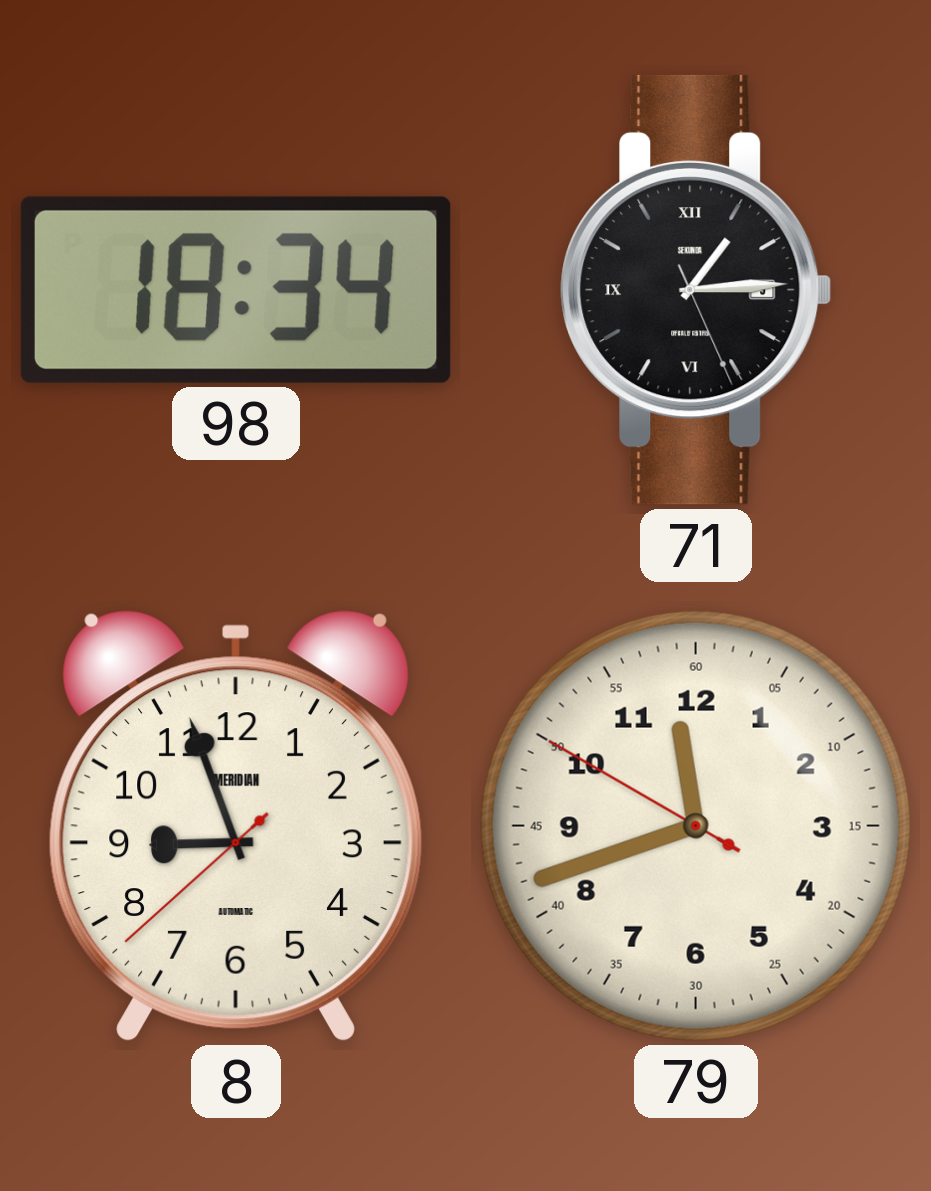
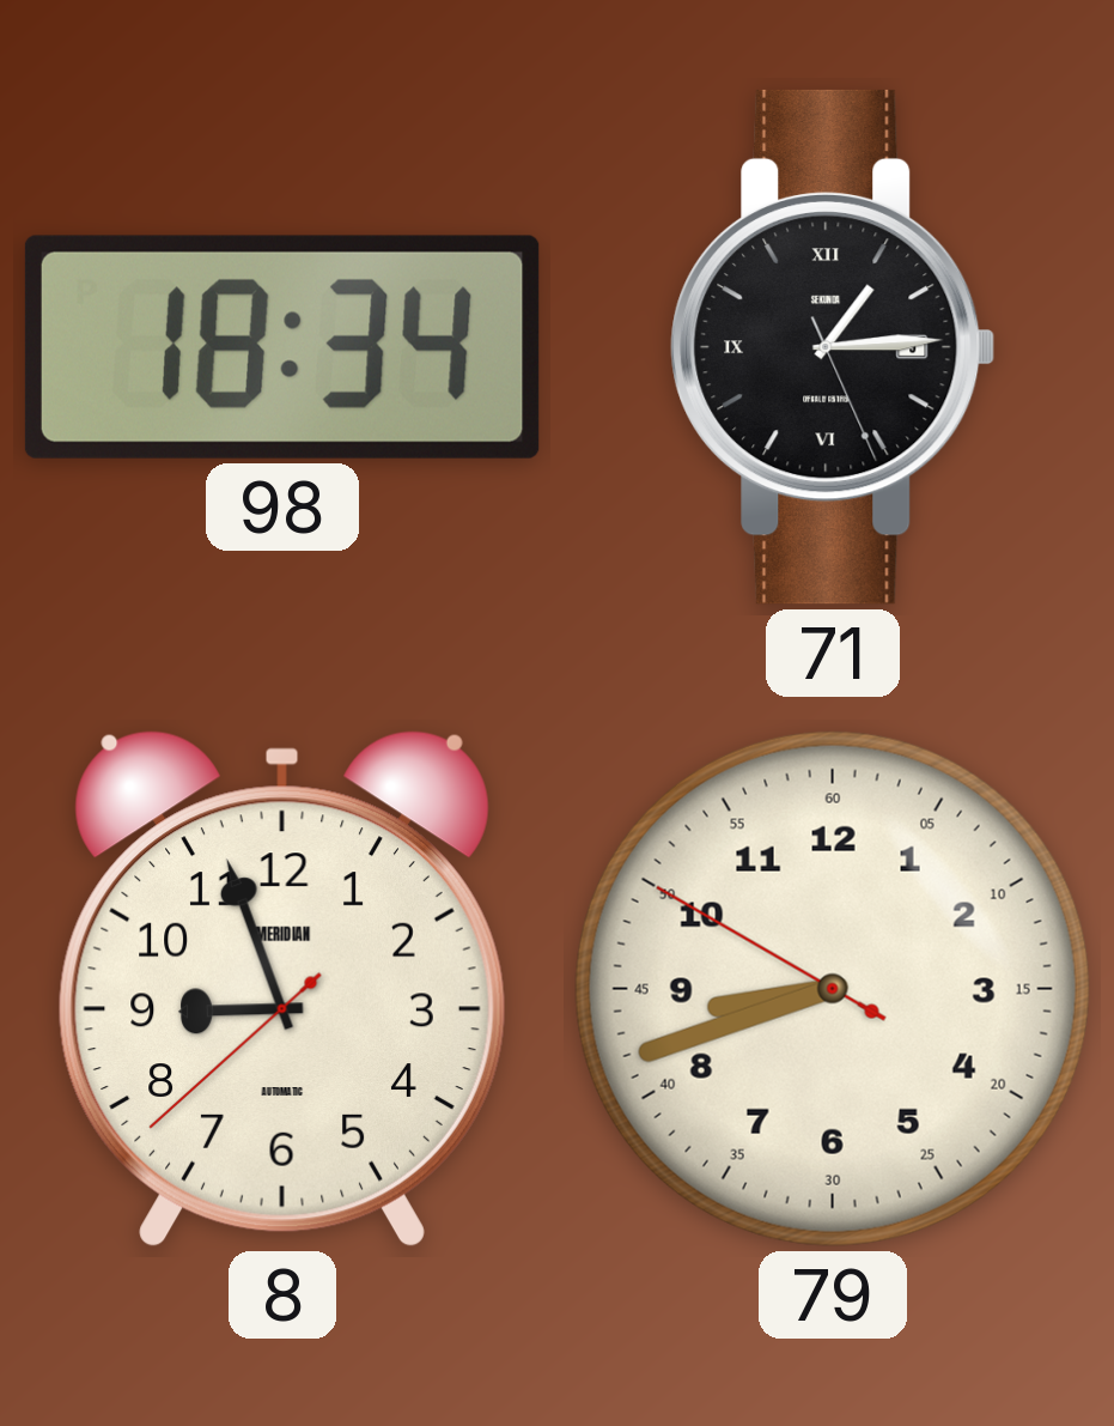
79: 11:41 -> 8:41
